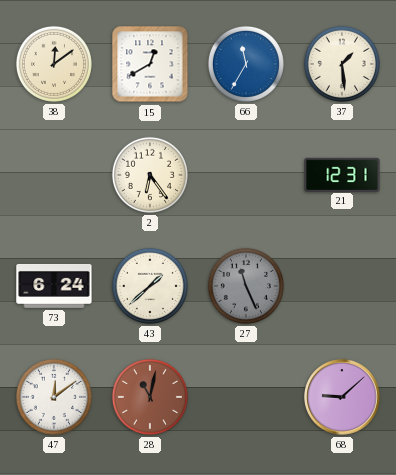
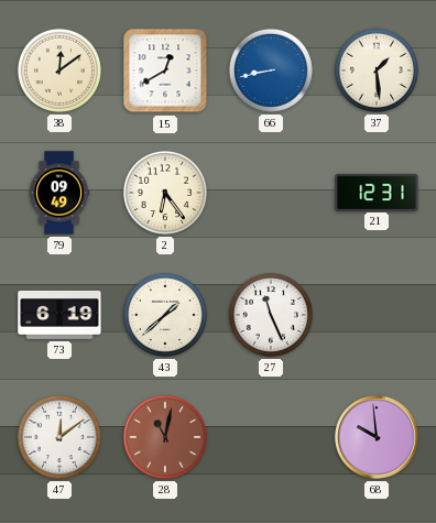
66: 11:35 -> 8:43
79: none -> 09:49
73: 6:24 -> 6:19
27 dial: grey -> white
68: 9:08 -> 9:59
